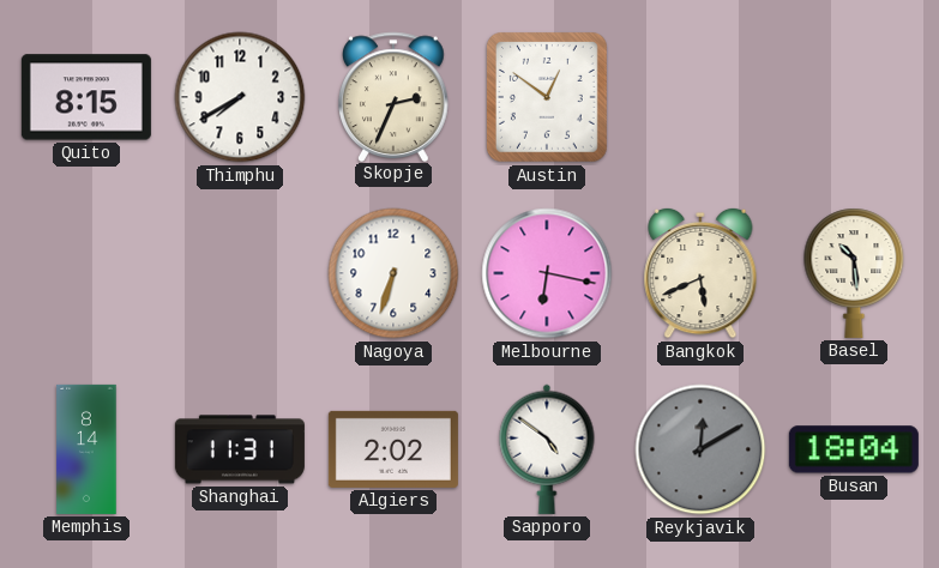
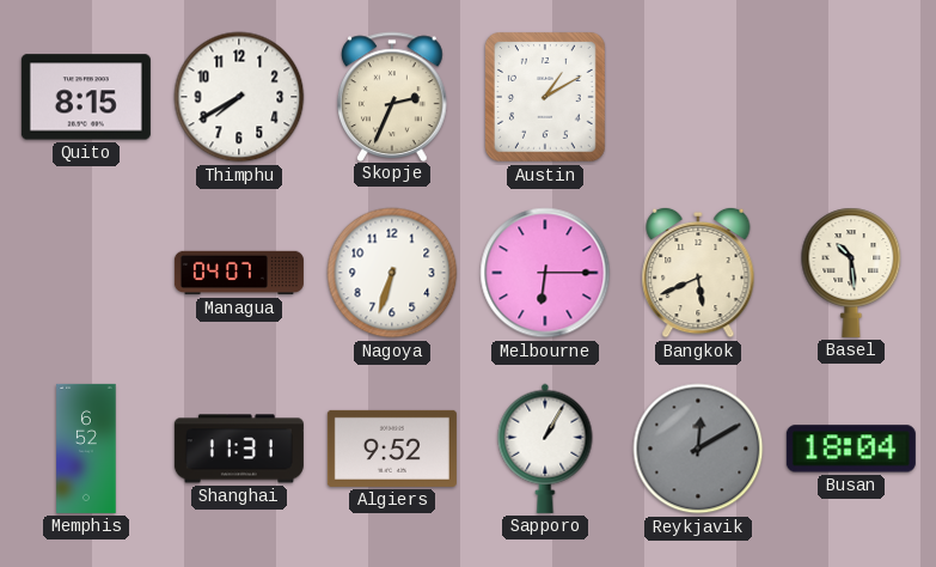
Austin: 12:51 -> 1:10
Managua: none -> 04:07
Melbourne: 6:17 -> 6:15
Memphis: 8:14 -> 6:52
Algiers: 2:02 -> 9:52
Sapporo: 4:51 -> 1:05
